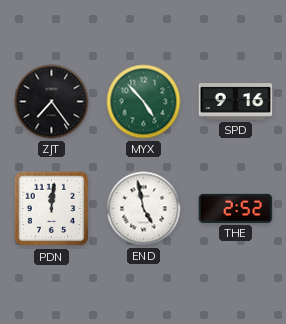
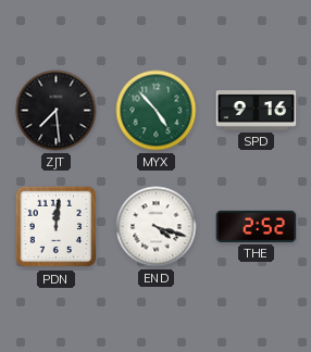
ZJT: 7:24 -> 7:29
END: 4:58 -> 4:18
